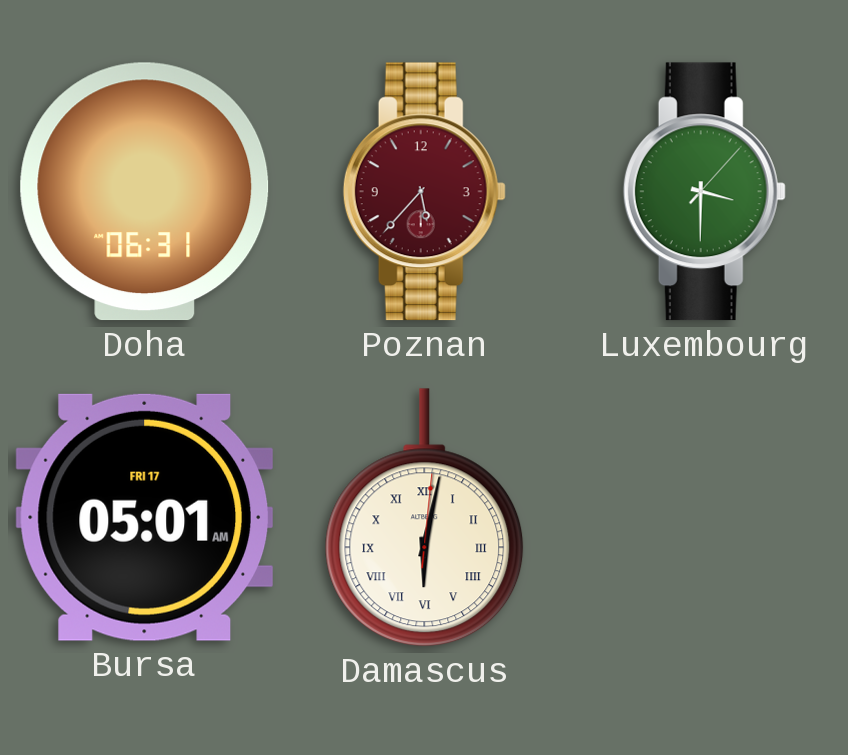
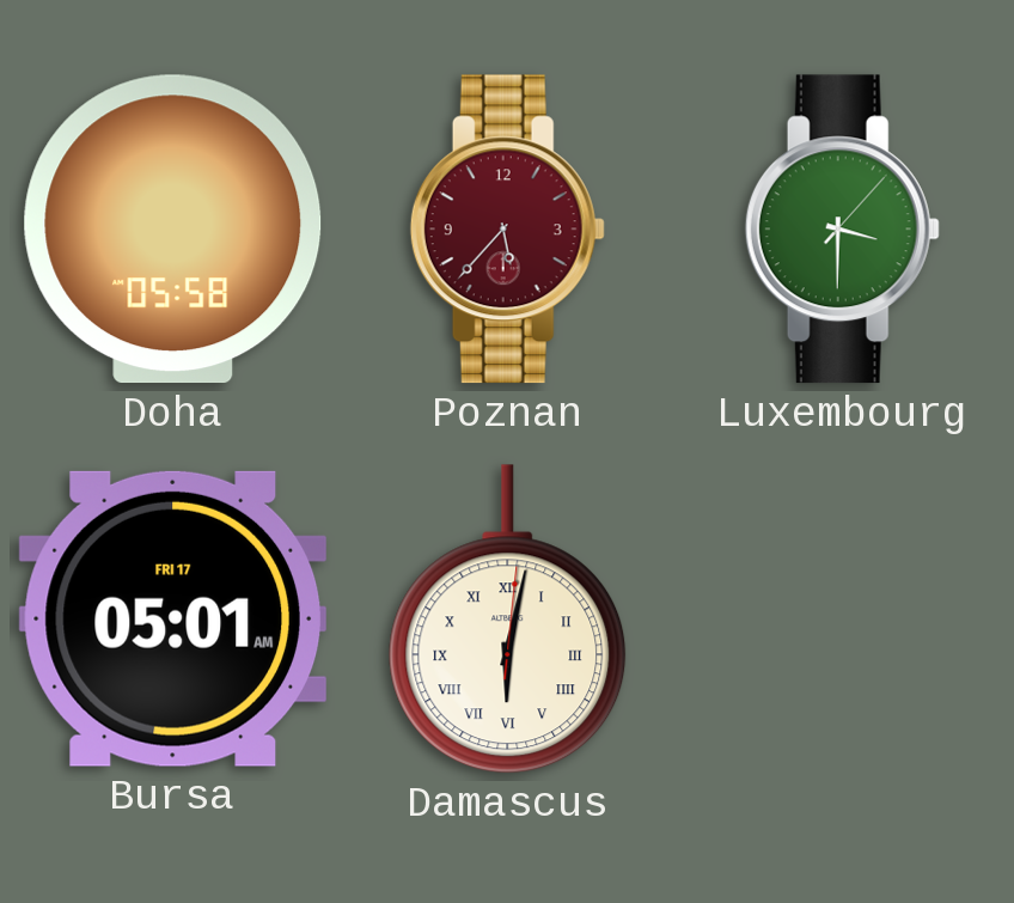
Doha: 06:31 -> 05:58
